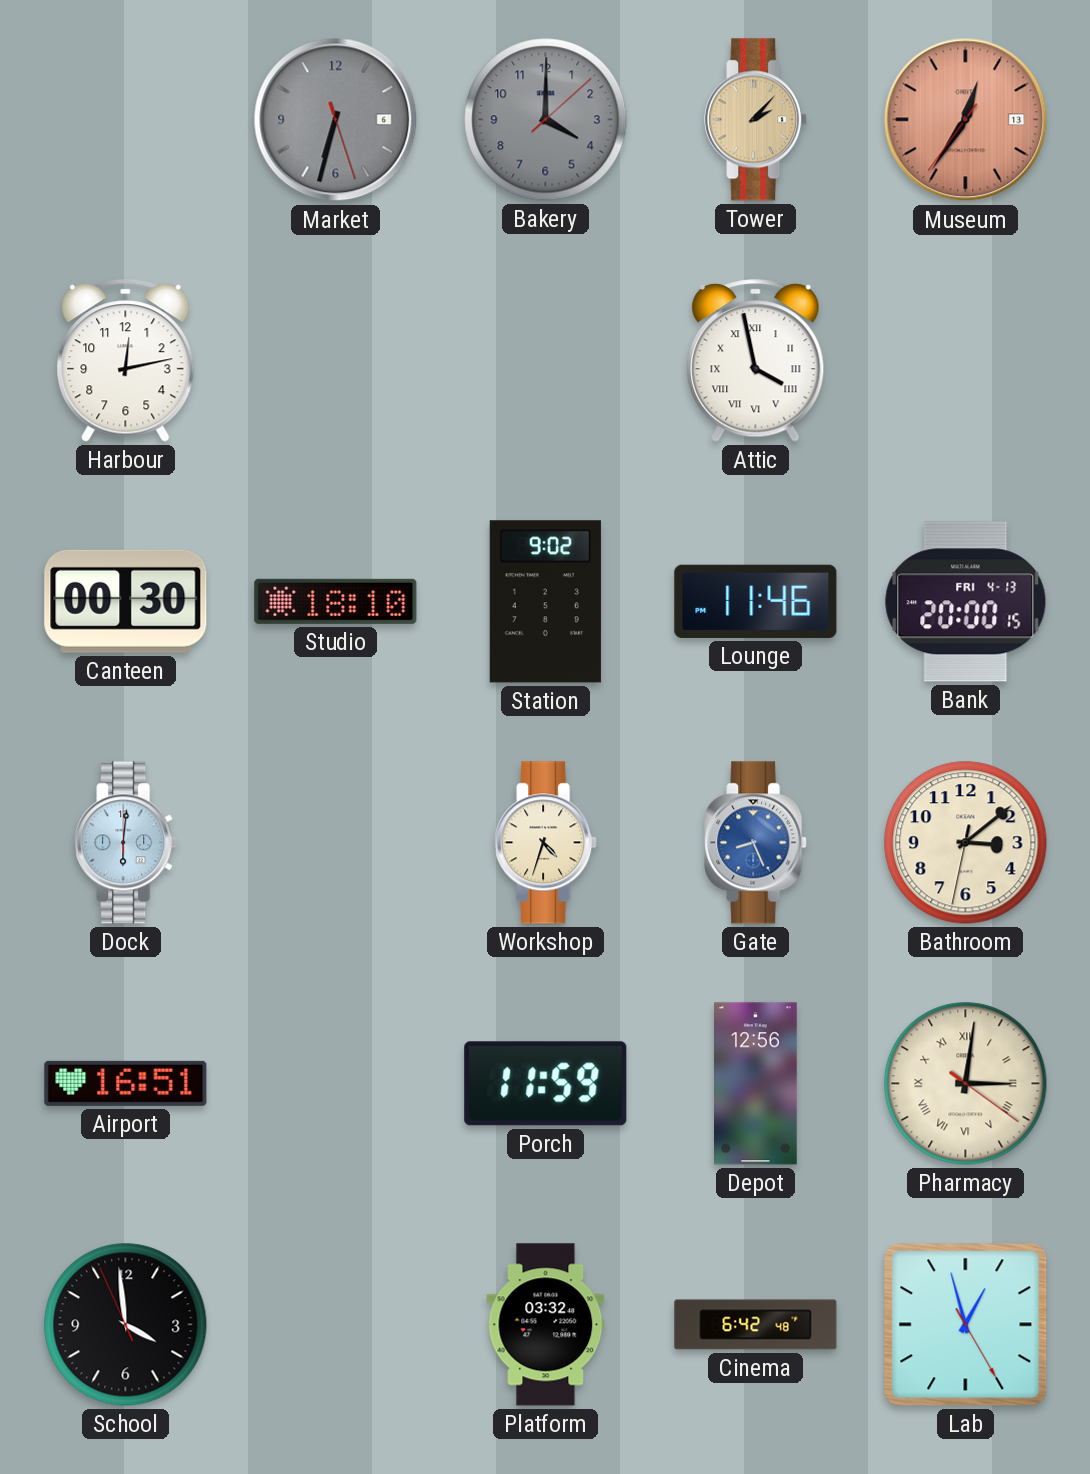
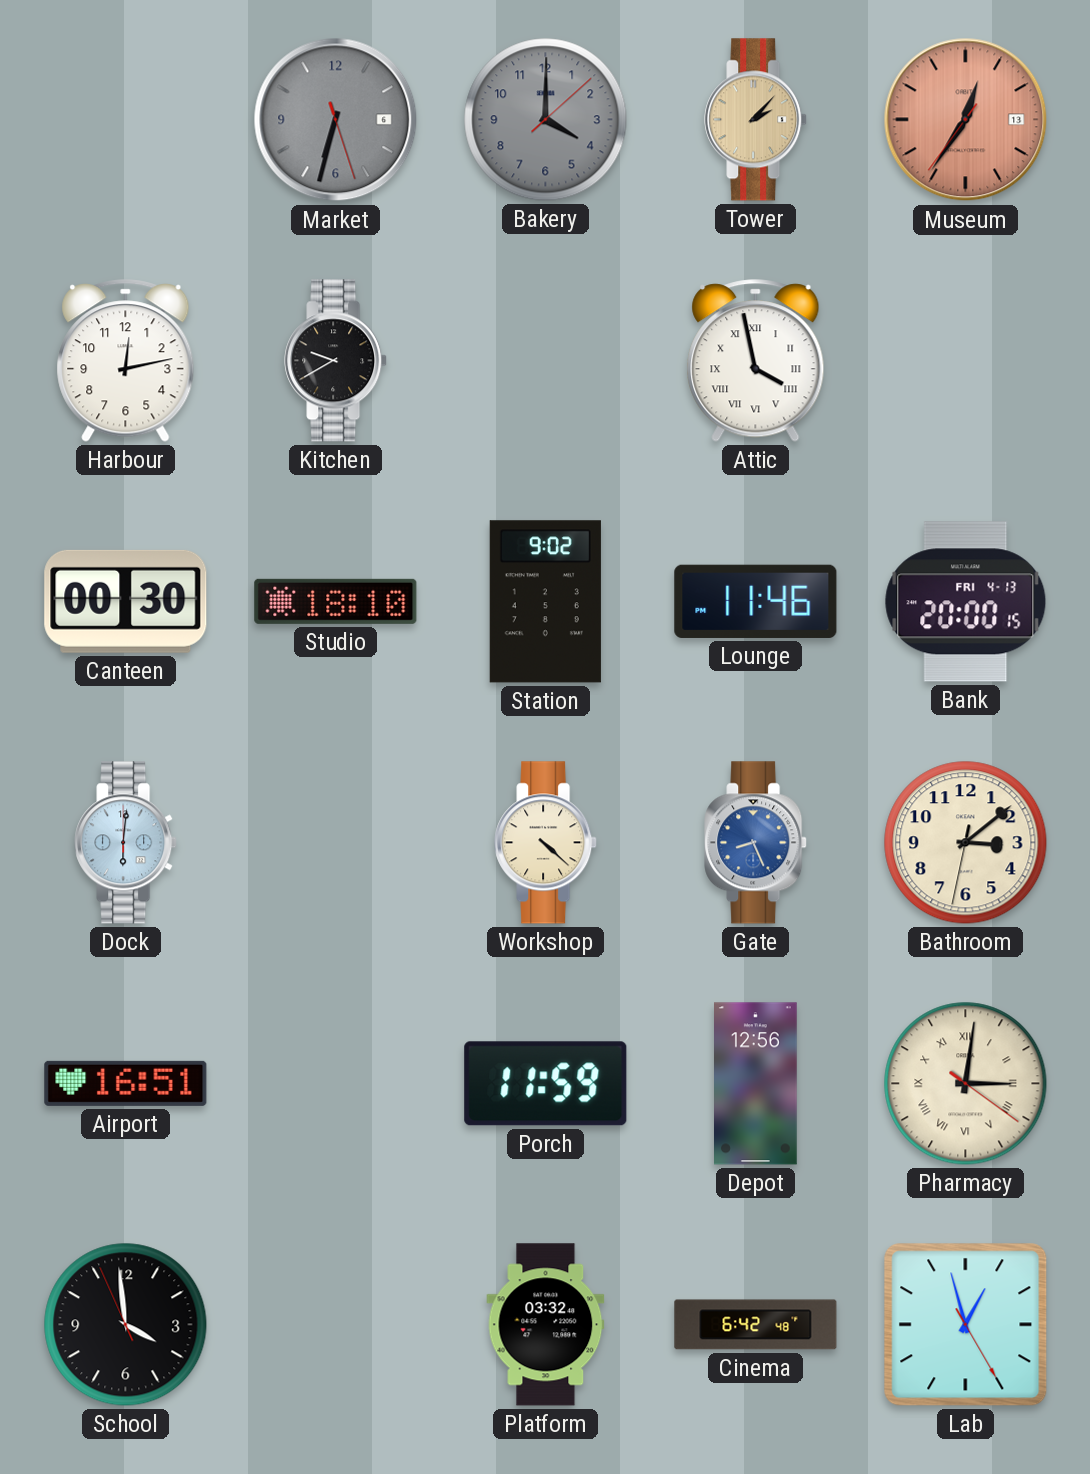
Kitchen: none -> 9:40
Workshop: 4:33 -> 4:22
